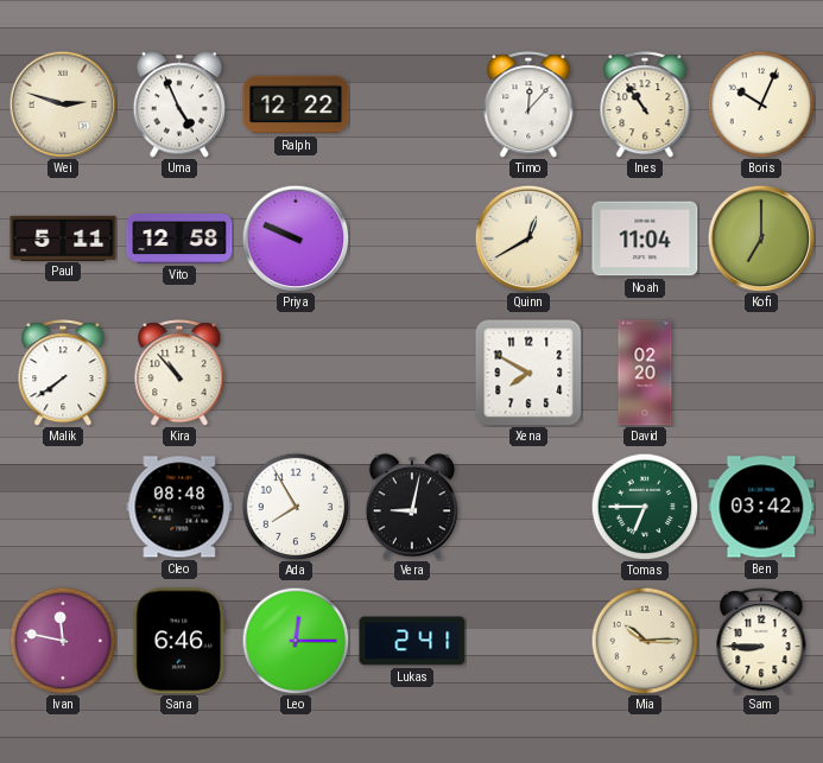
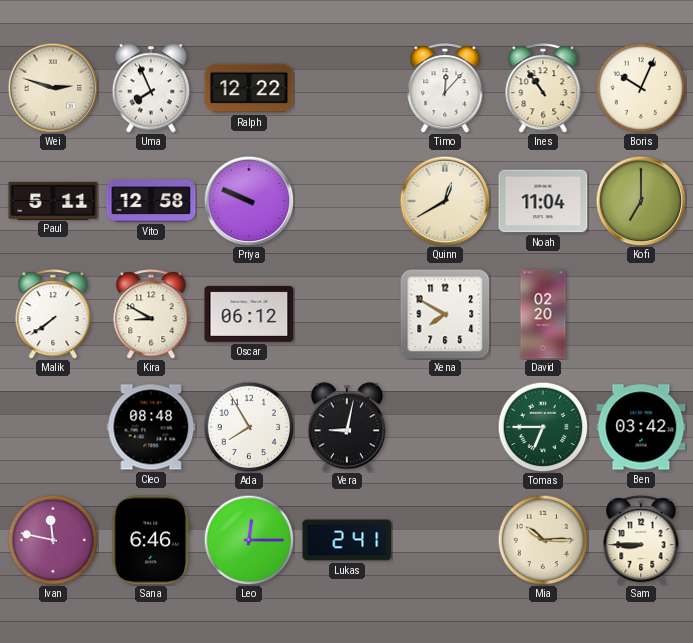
Uma: 4:56 -> 7:56
Kira: 10:53 -> 8:50
Oscar: none -> 06:12
